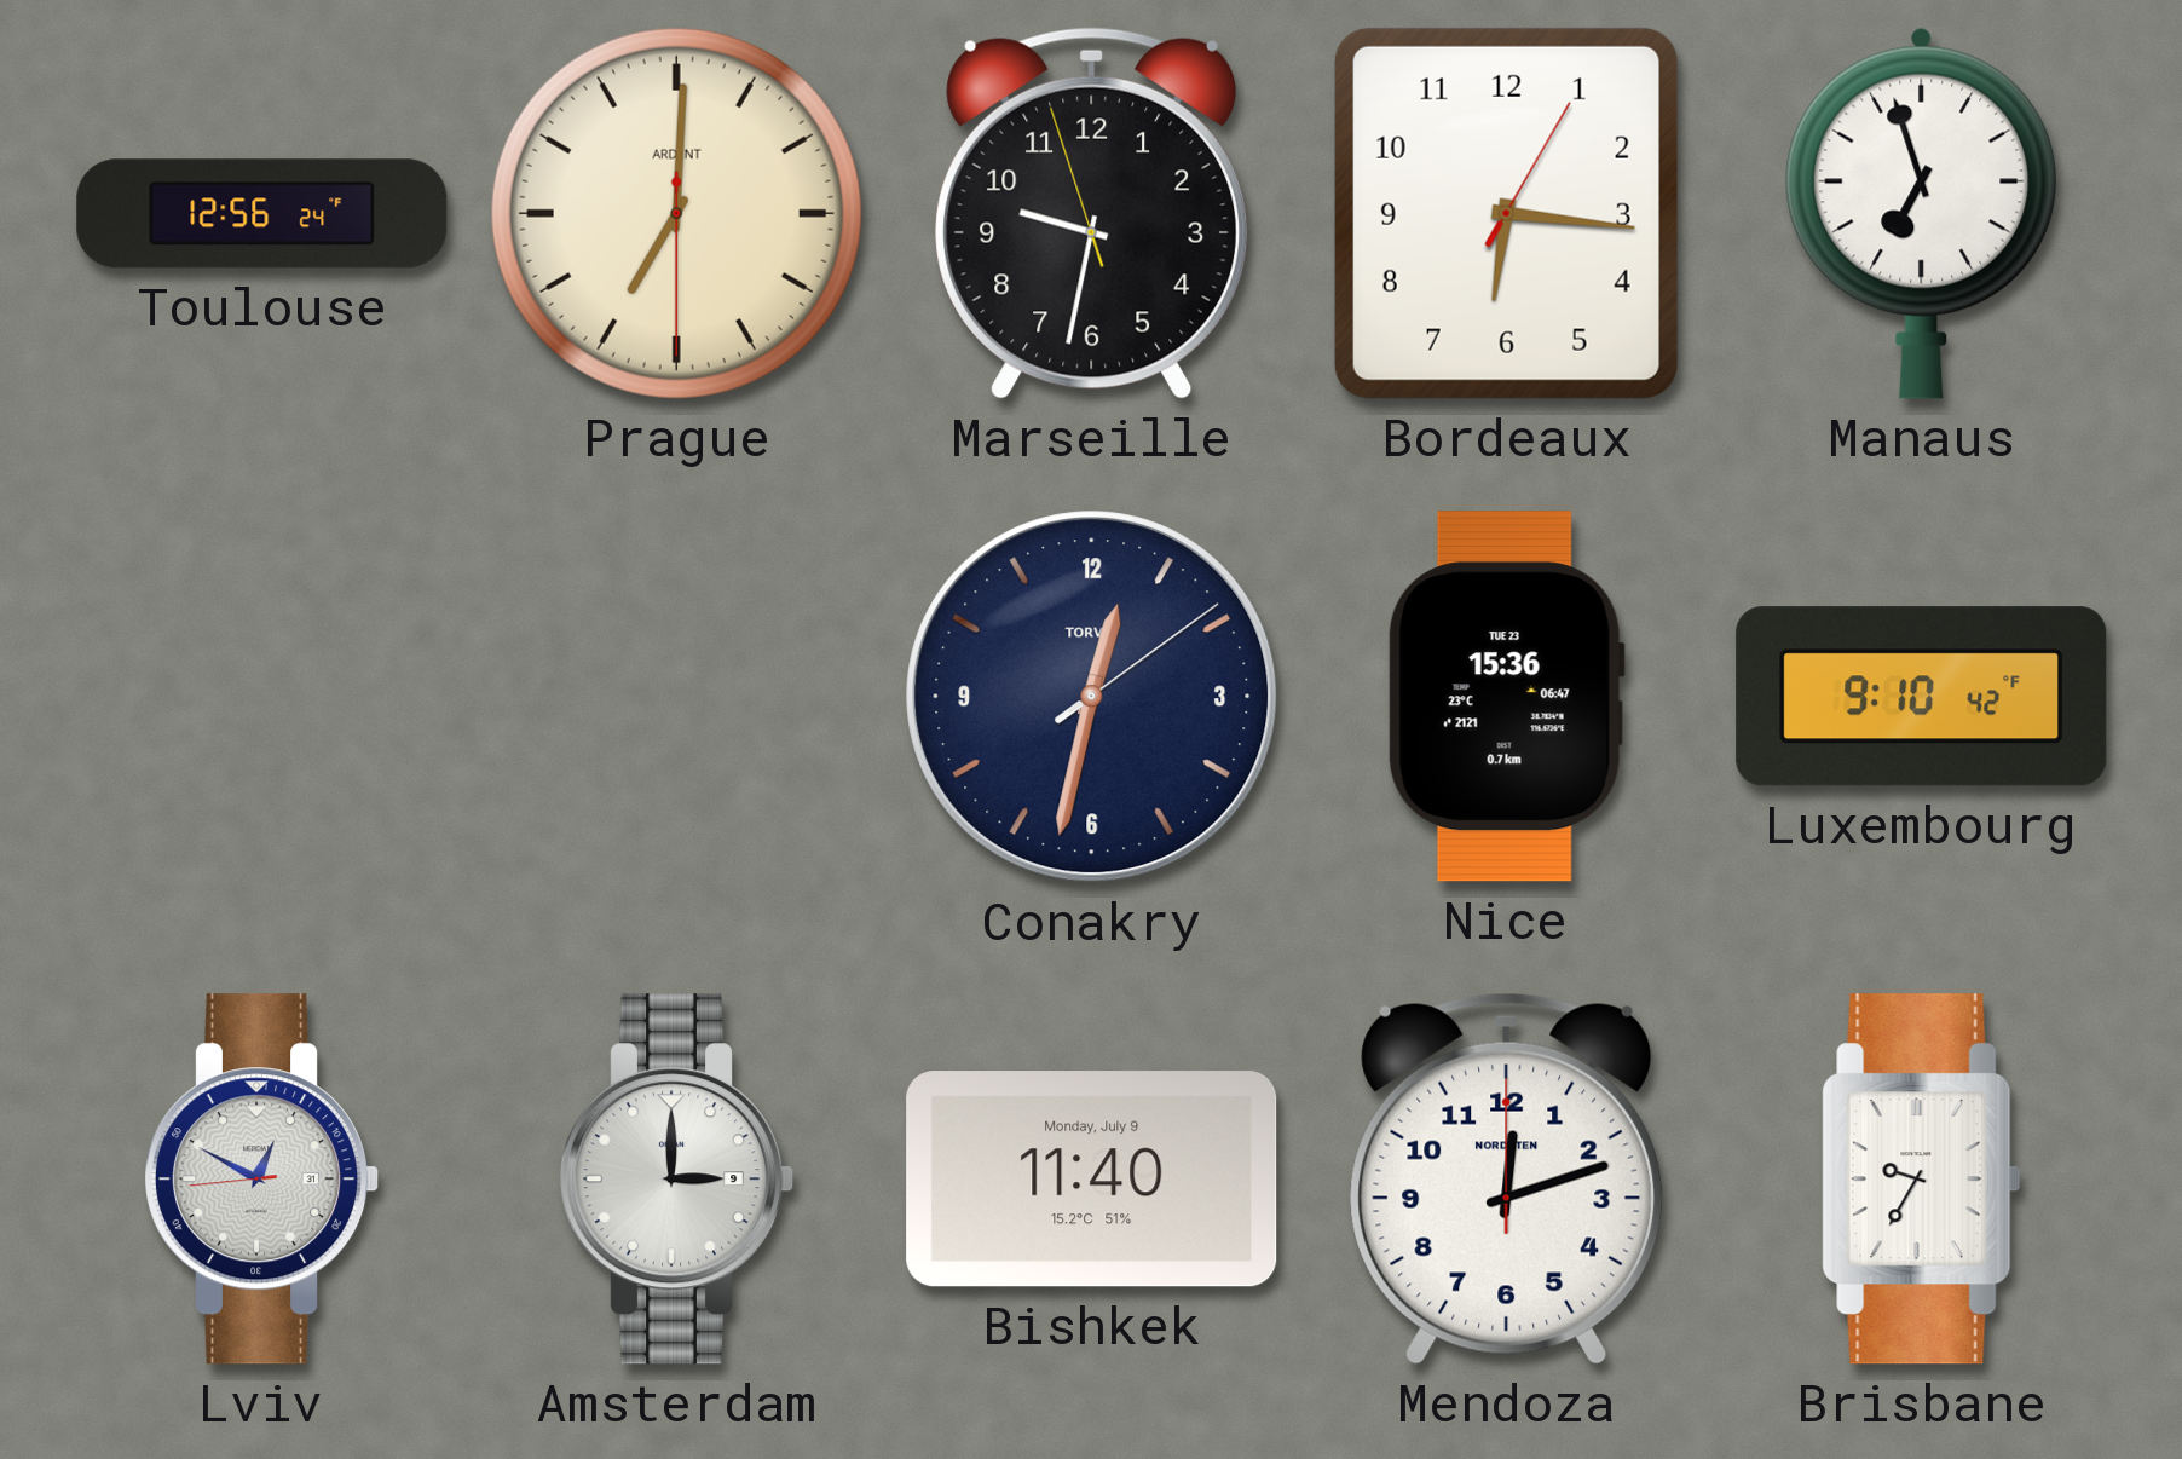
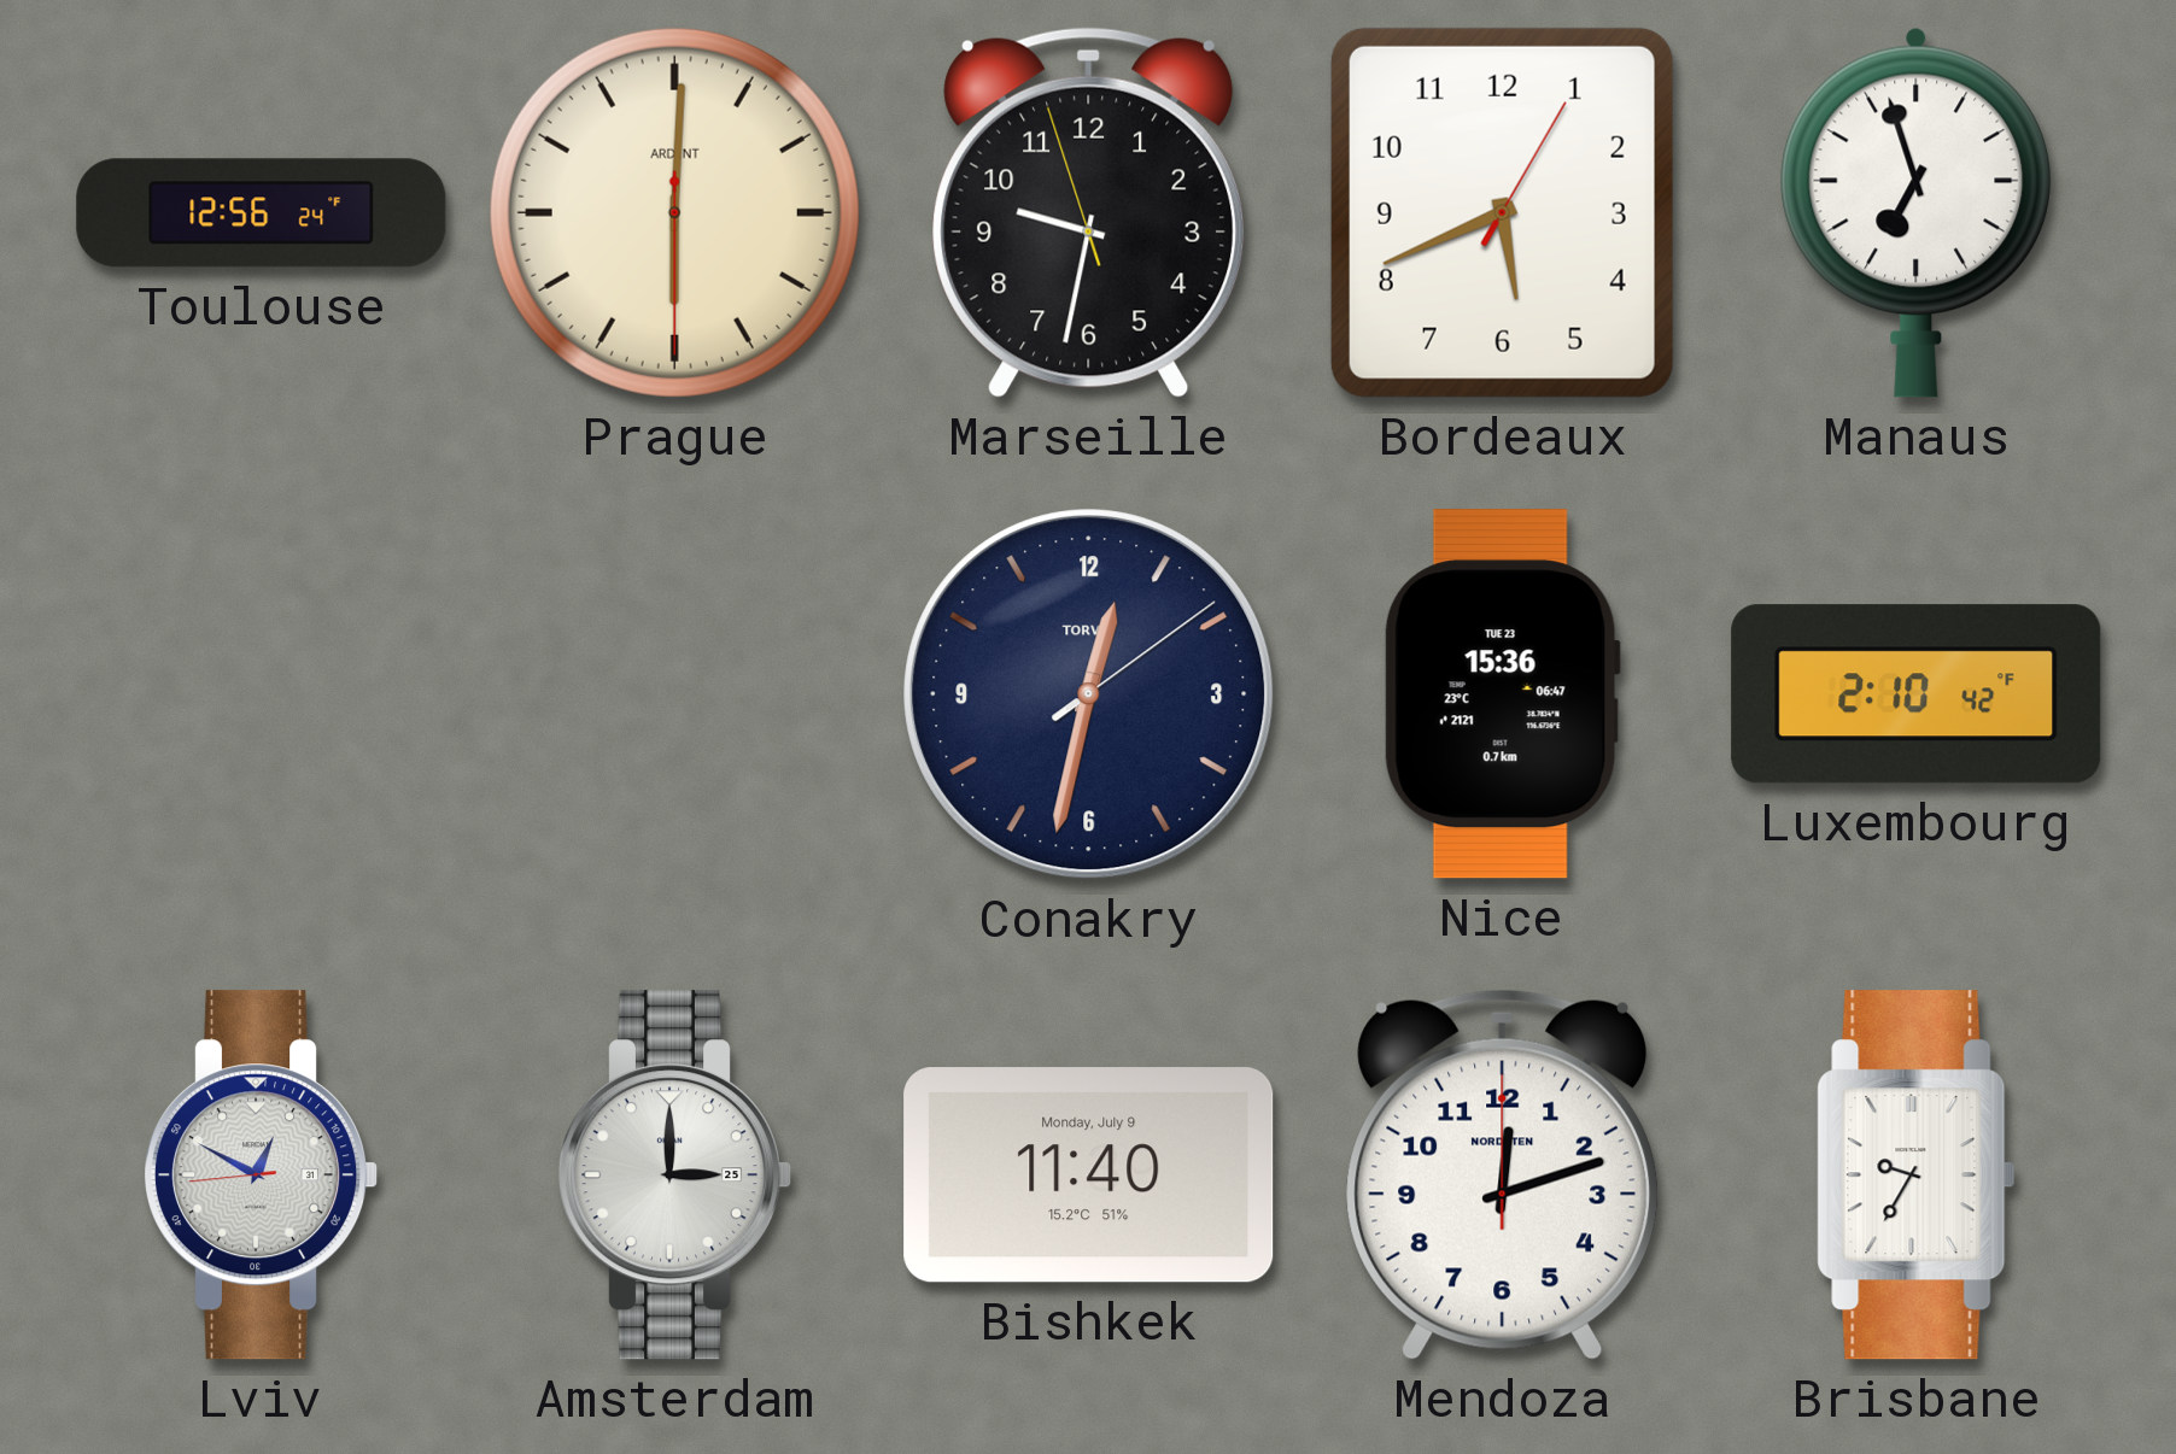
Prague: 7:00 -> 6:00
Bordeaux: 6:16 -> 5:41
Luxembourg: 9:10 -> 2:10
Amsterdam date: 9 -> 25
